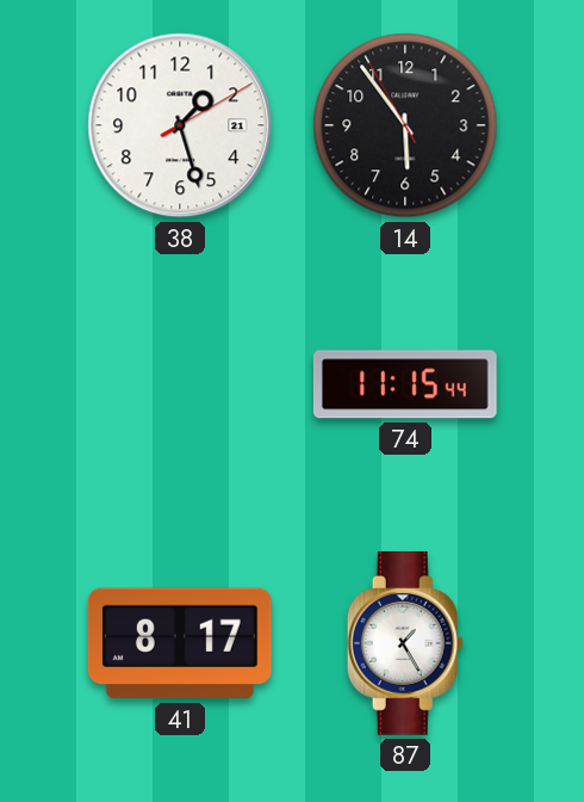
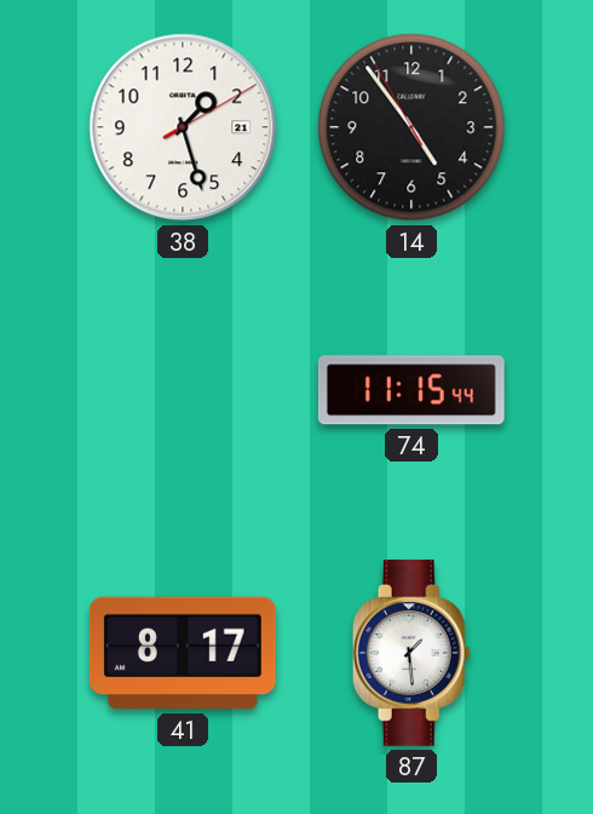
14: 5:53 -> 4:53
87: 1:25 -> 1:29
